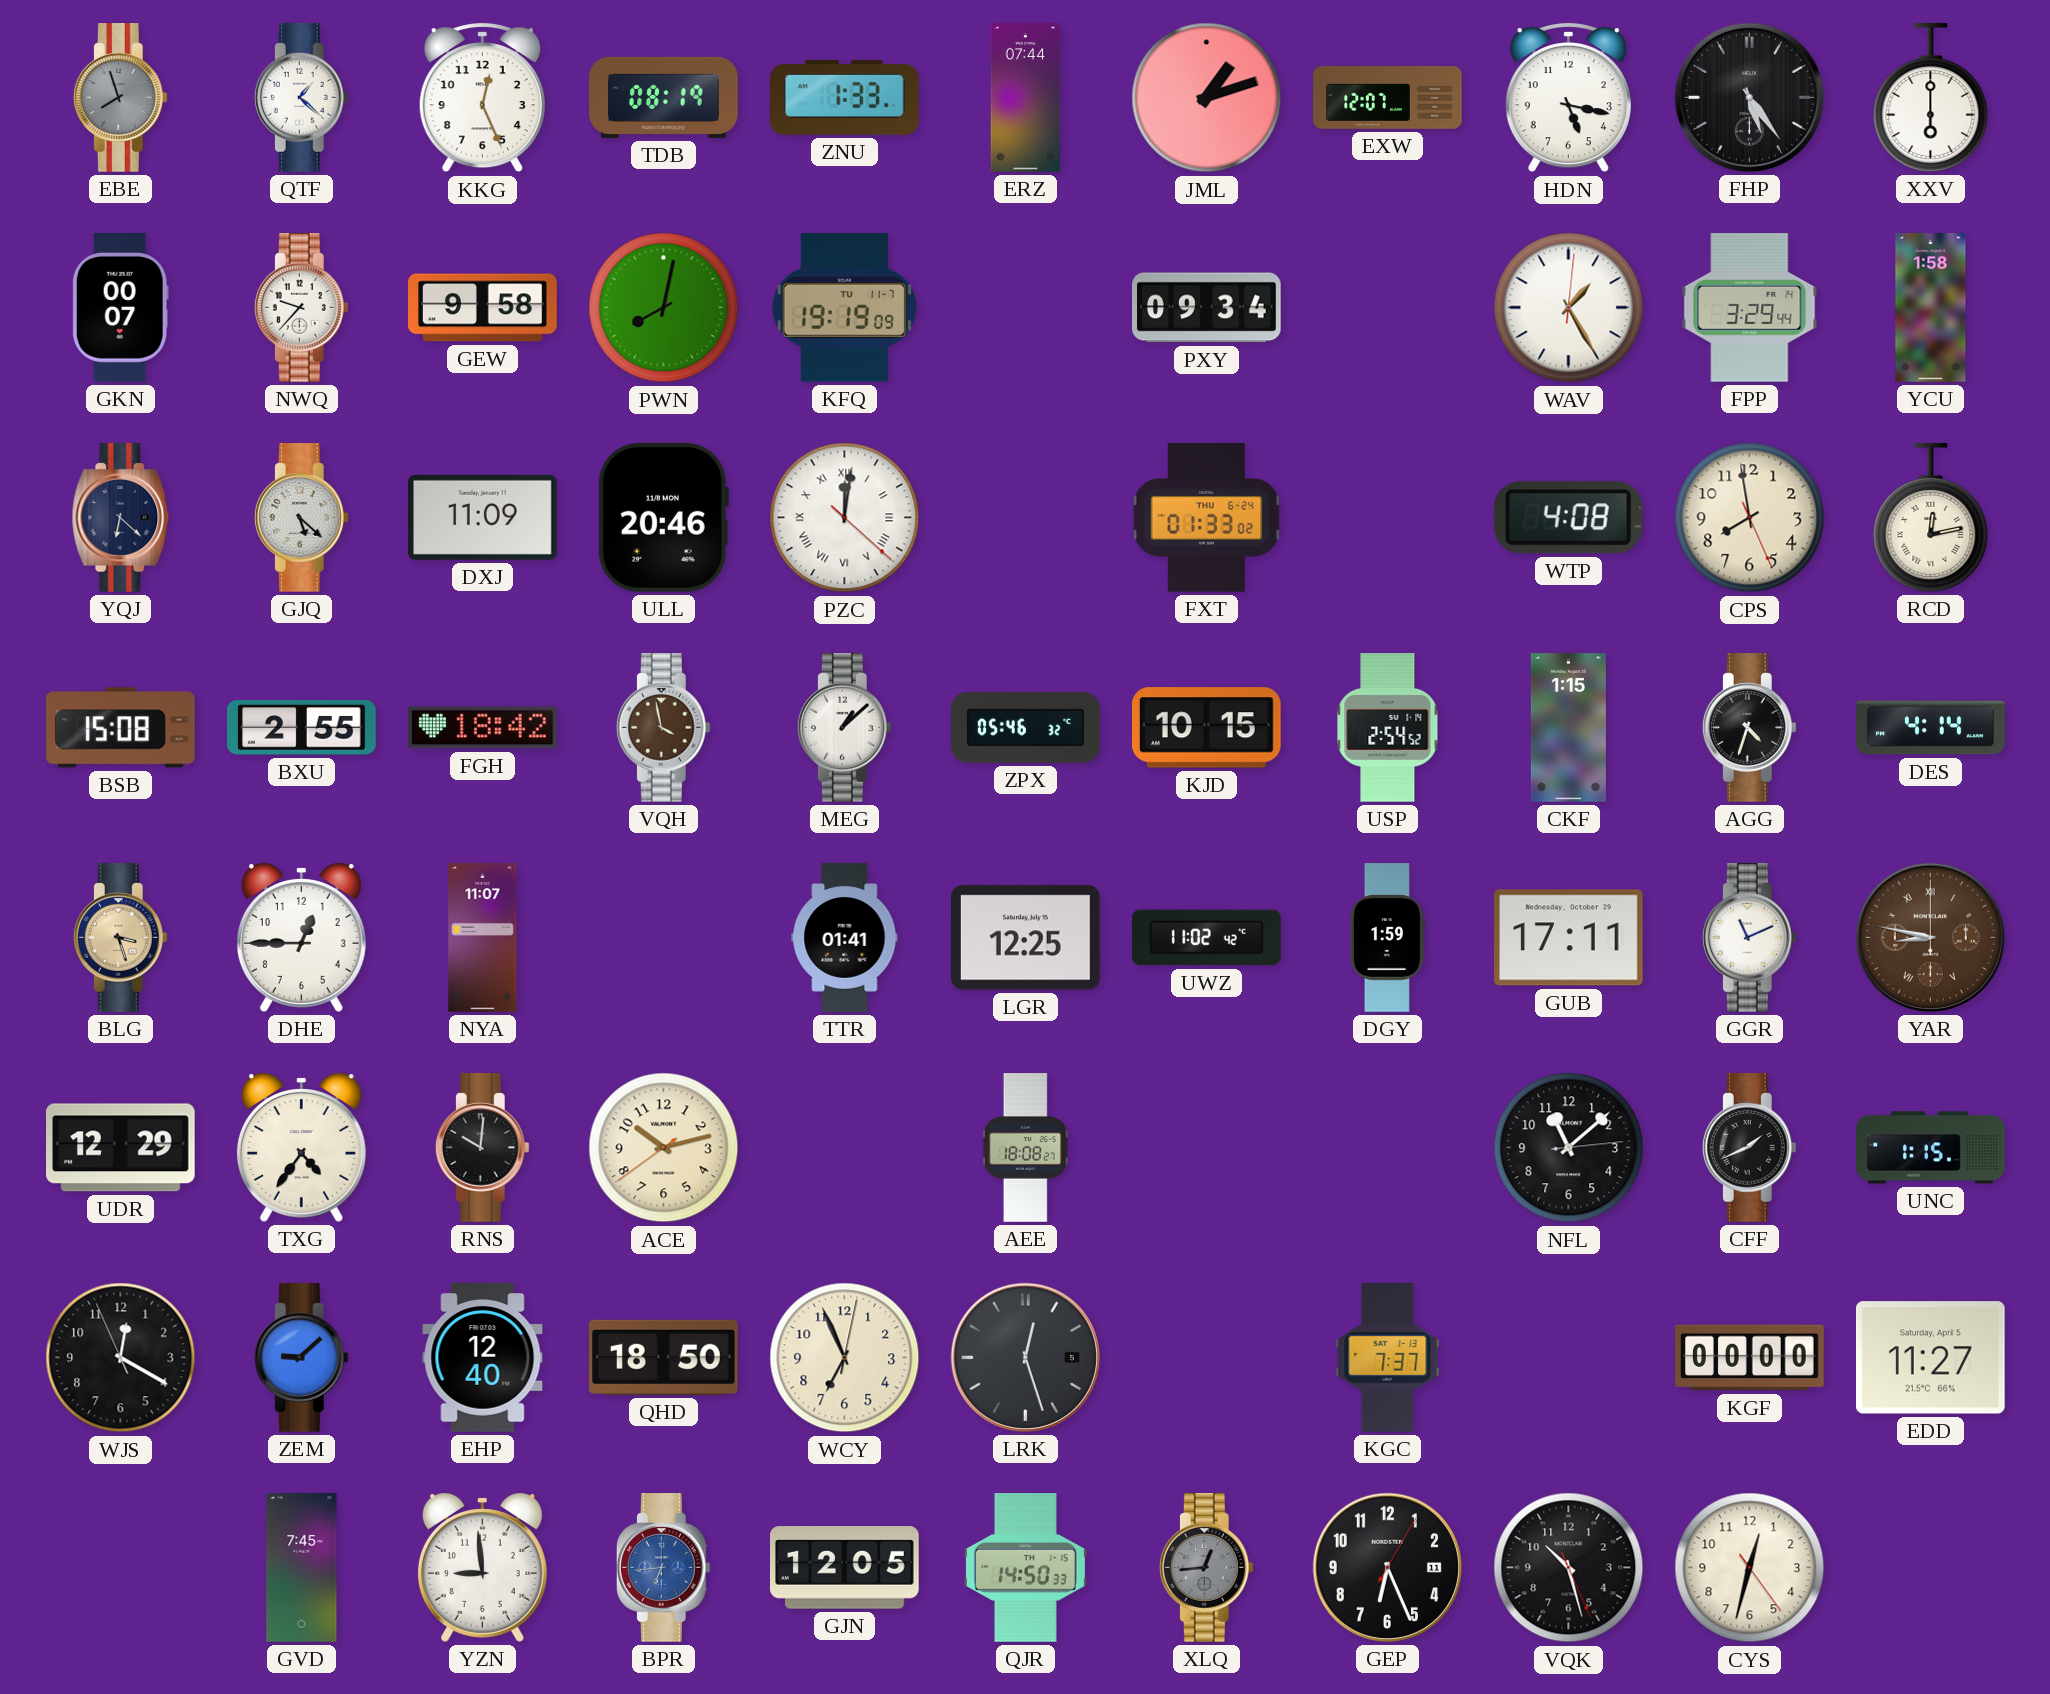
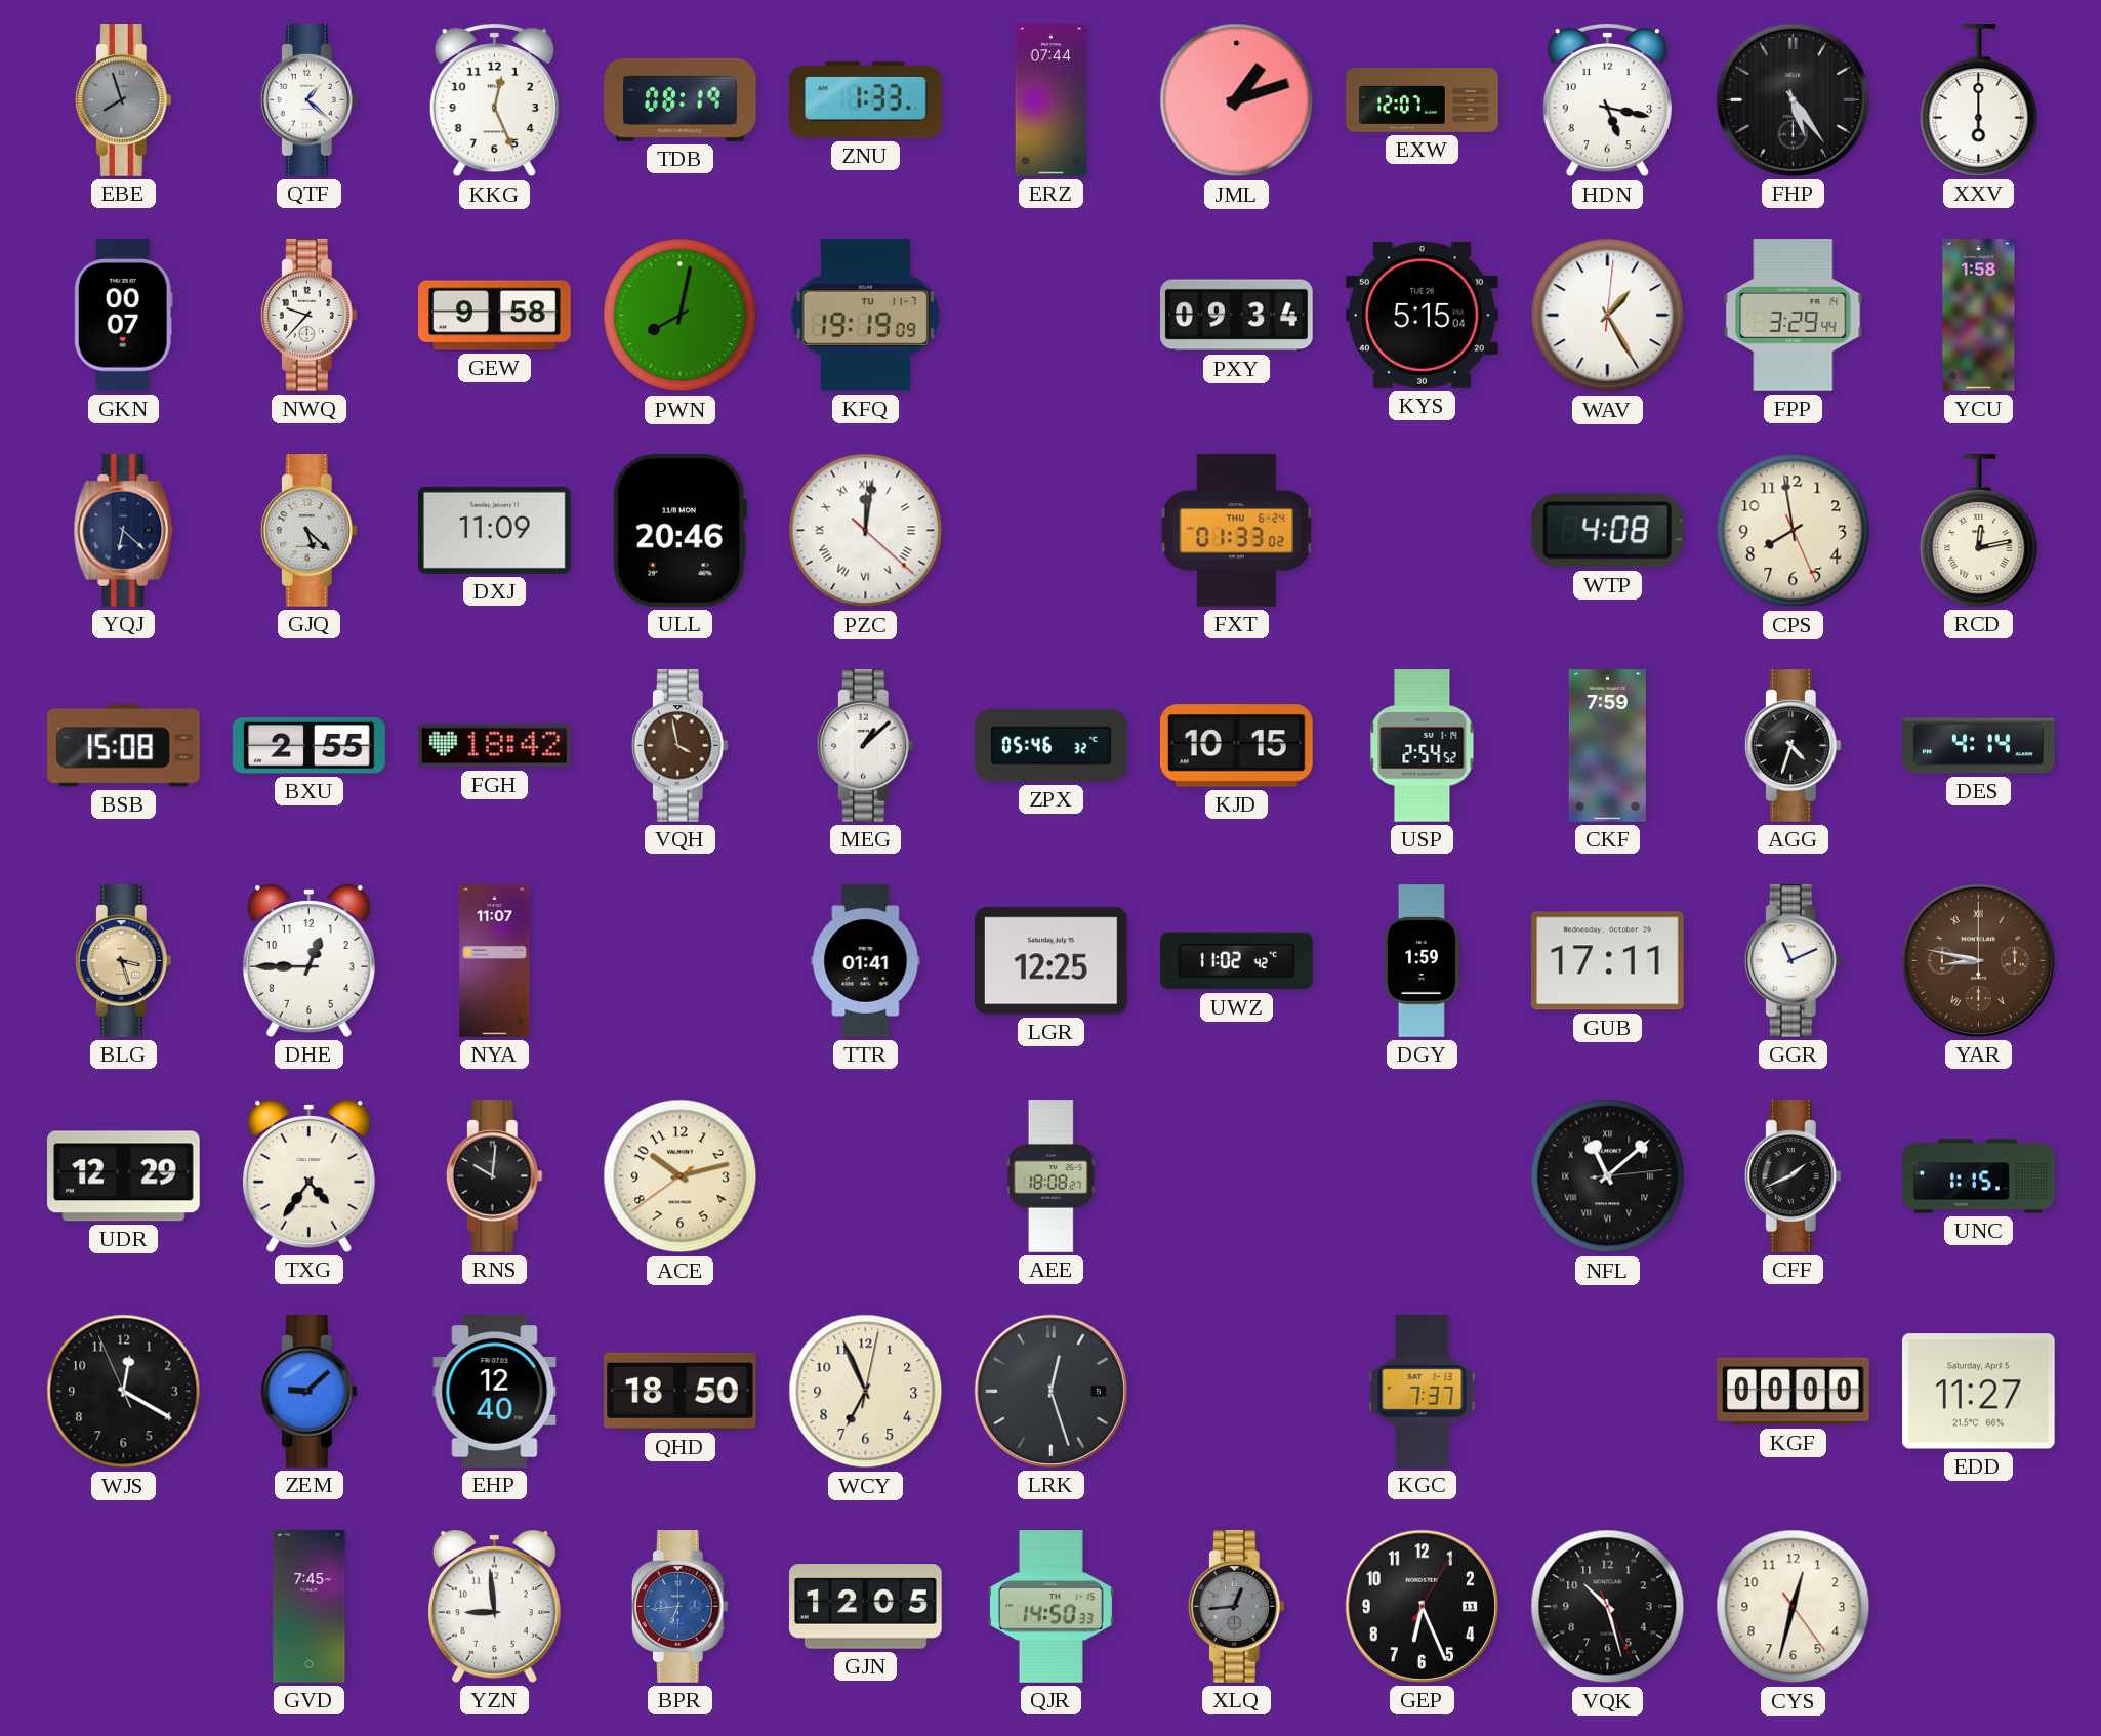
KYS: none -> 5:15
CKF: 1:15 -> 7:59
NFL numerals: Arabic -> Roman
